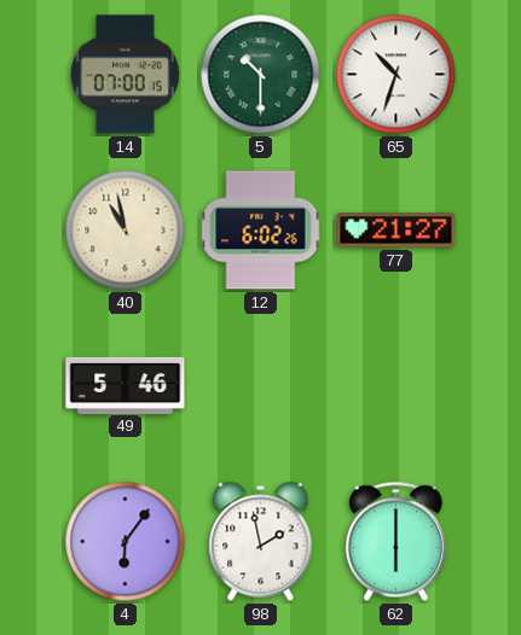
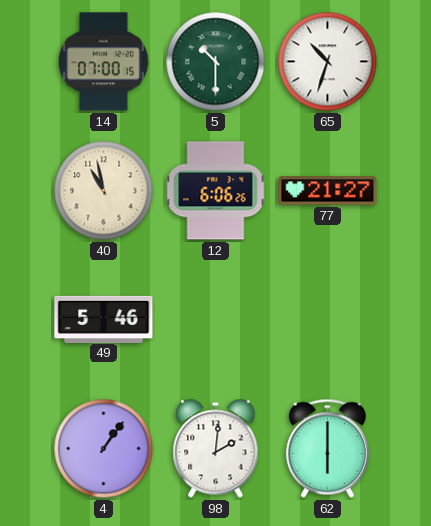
12: 6:02 -> 6:06
4: 6:06 -> 1:06
98: 1:58 -> 2:01
